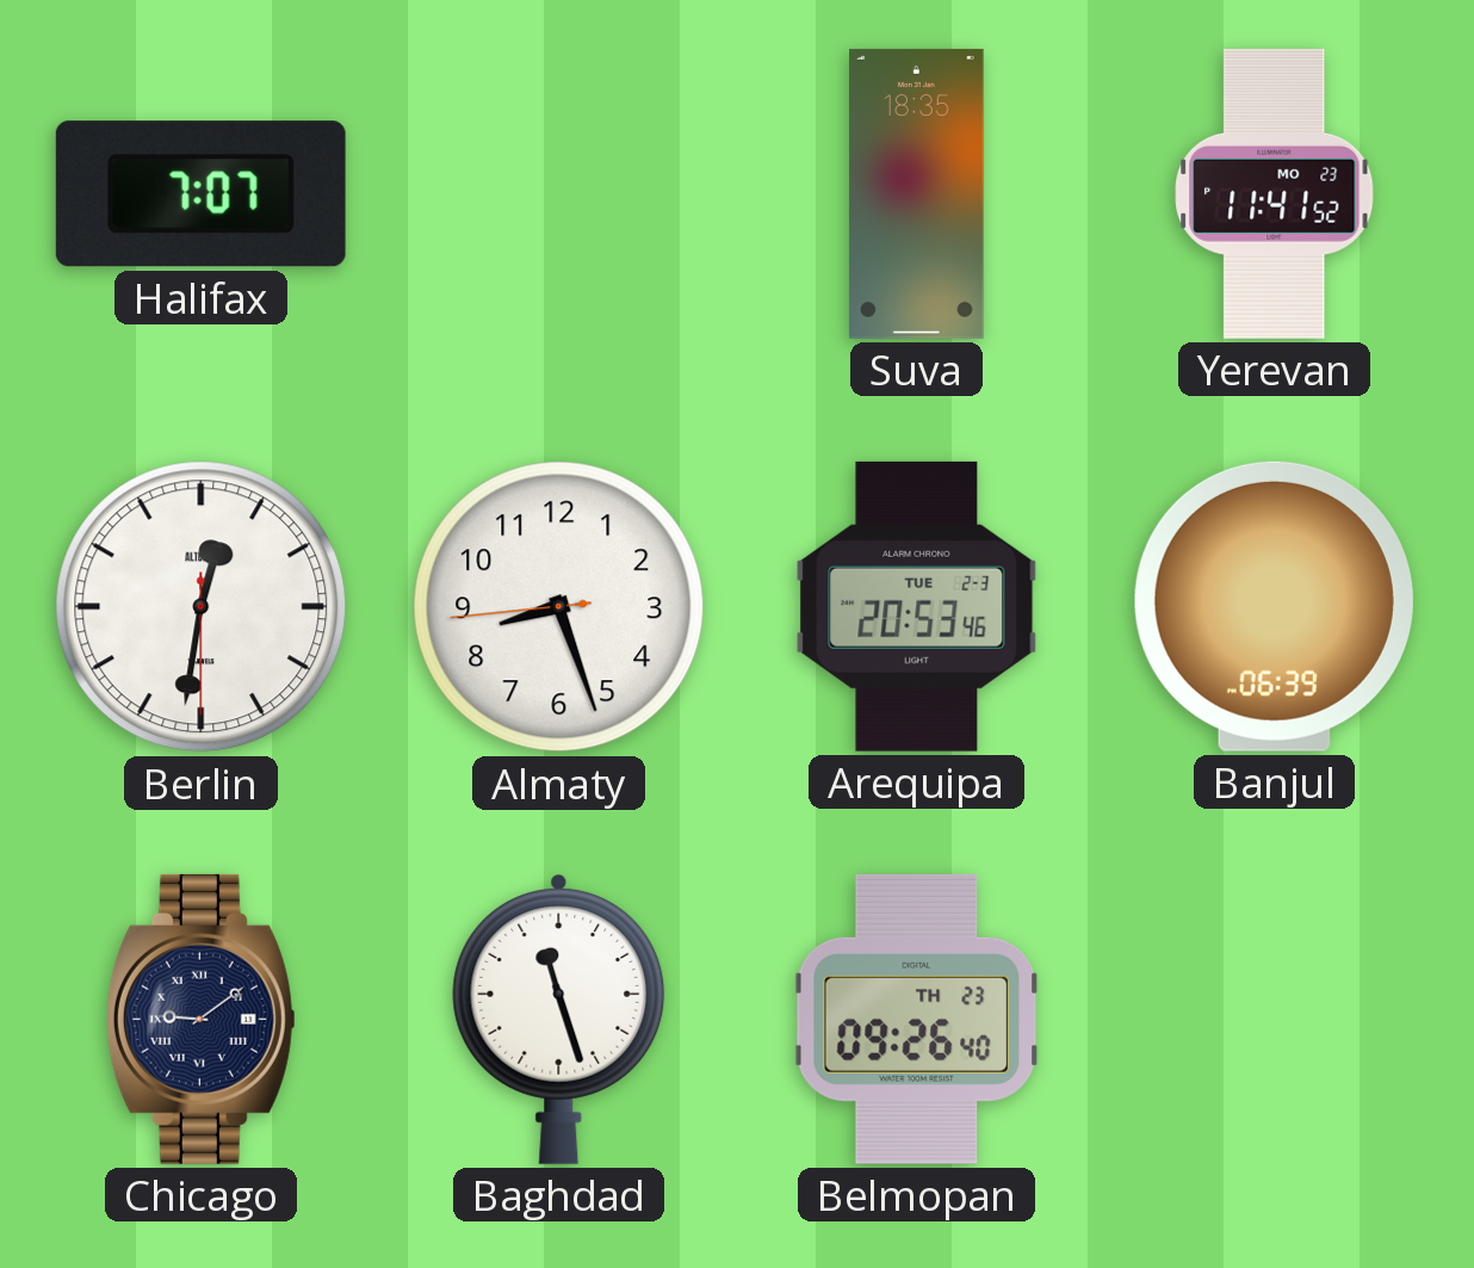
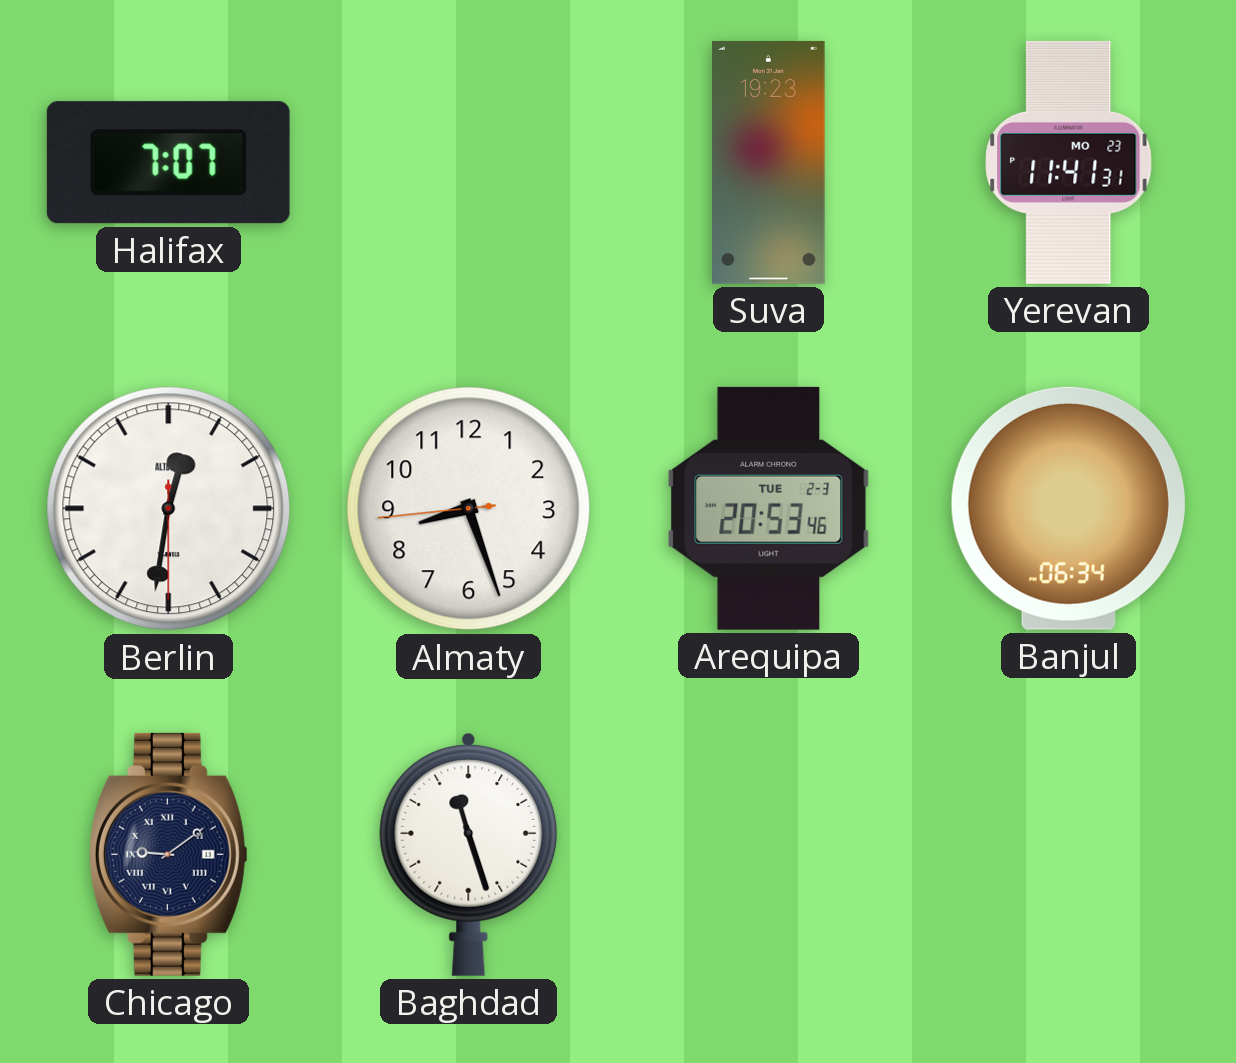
Suva: 18:35 -> 19:23
Yerevan: 11:41:52 -> 11:41:31
Banjul: 06:39 -> 06:34
Belmopan: 09:26 -> none
